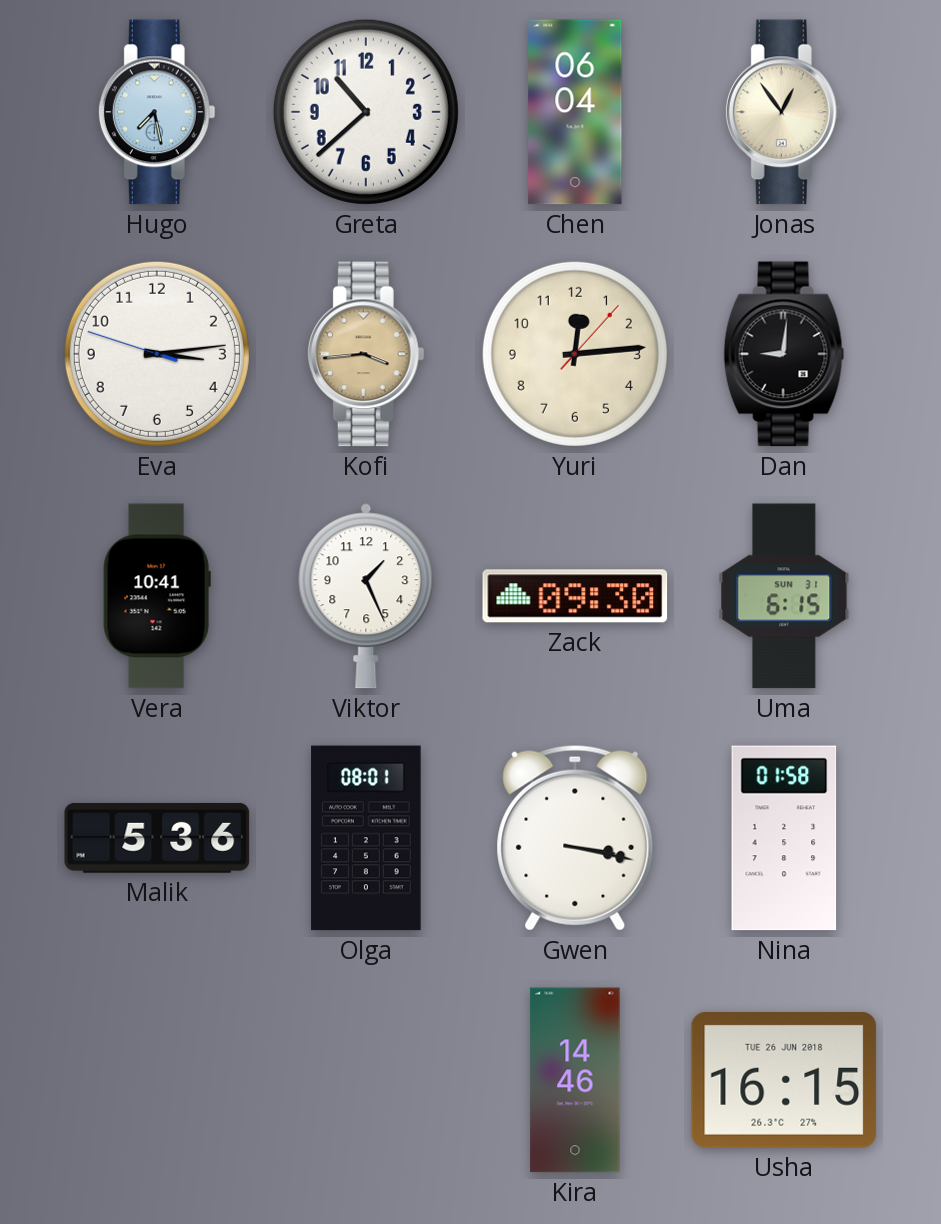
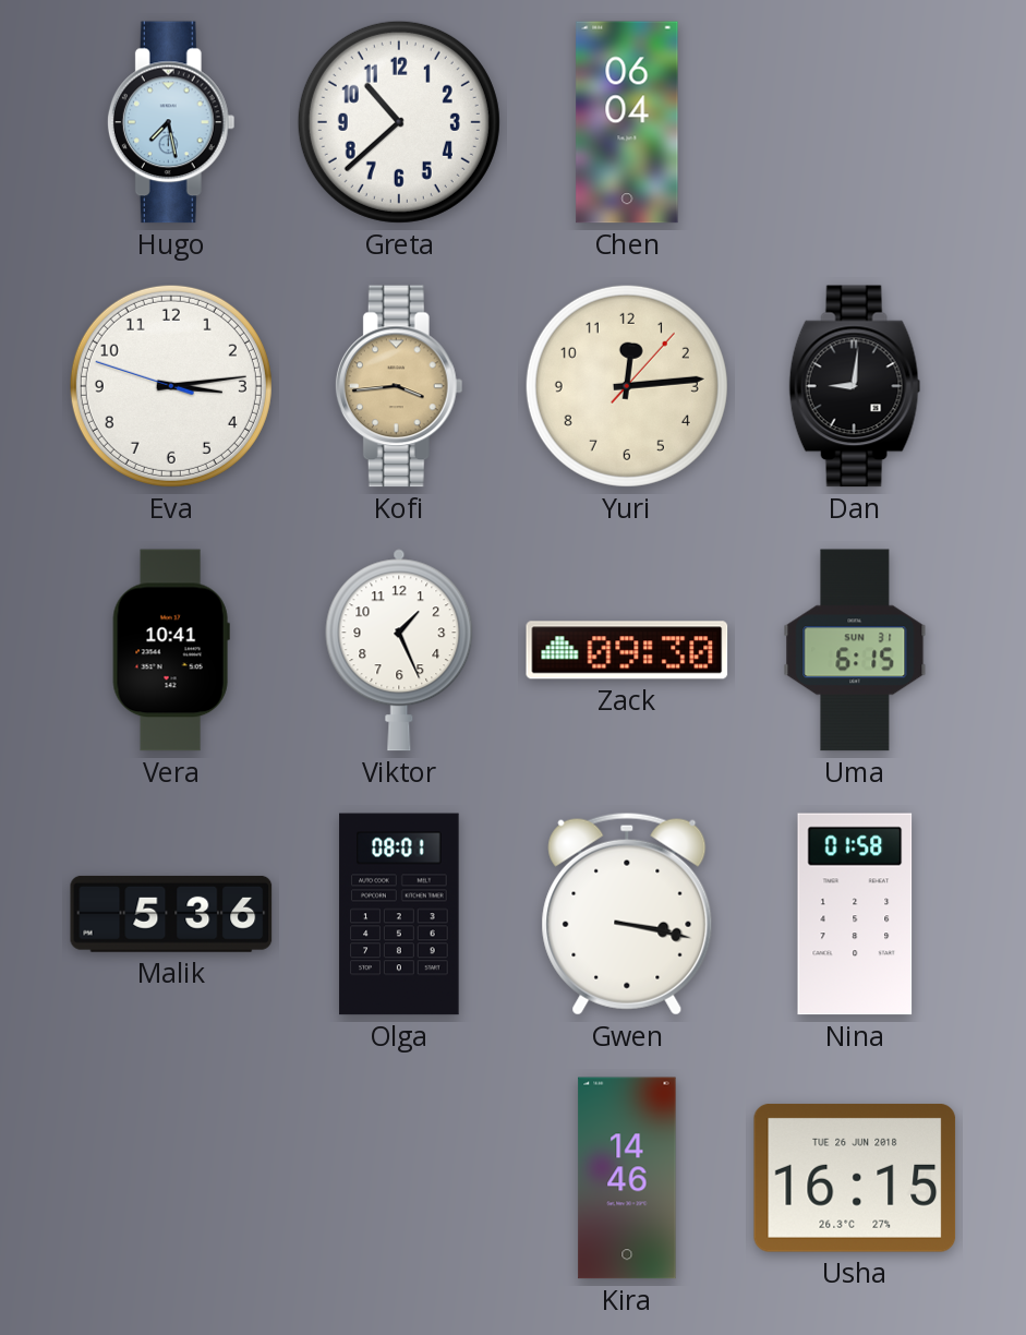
Jonas: 12:54 -> none
